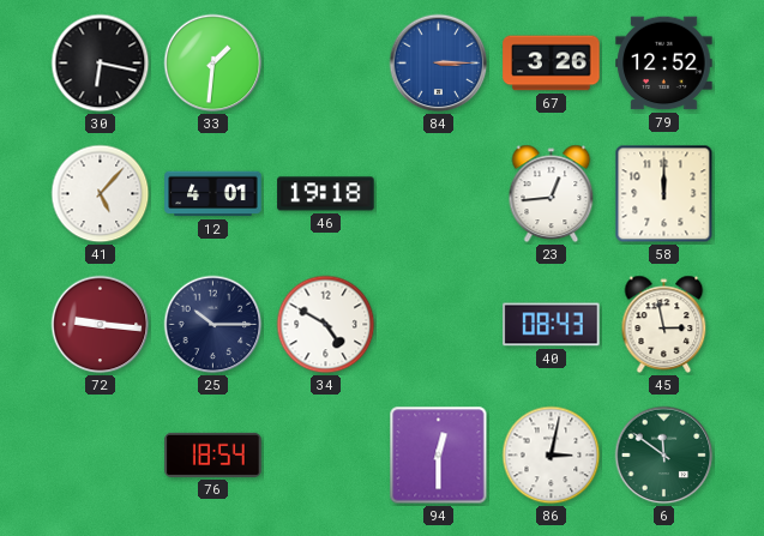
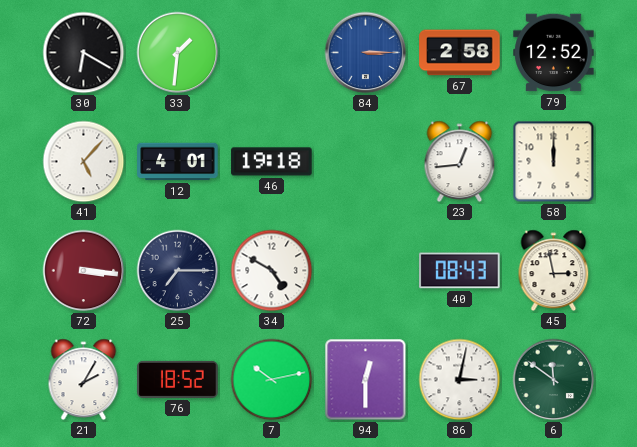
30: 6:17 -> 6:20
67: 3:26 -> 2:58
72: 9:16 -> 3:16
25: 10:15 -> 7:15
21: none -> 2:05
76: 18:54 -> 18:52
7: none -> 10:13
